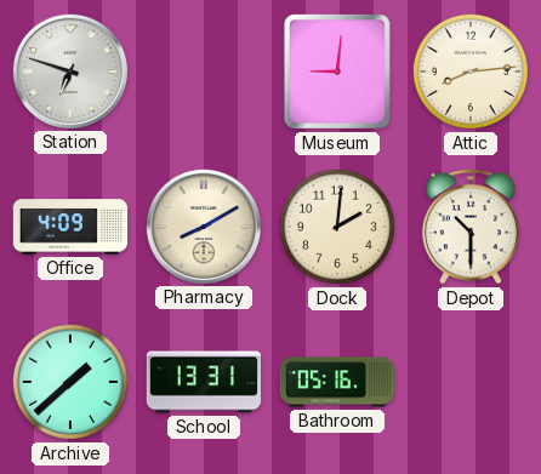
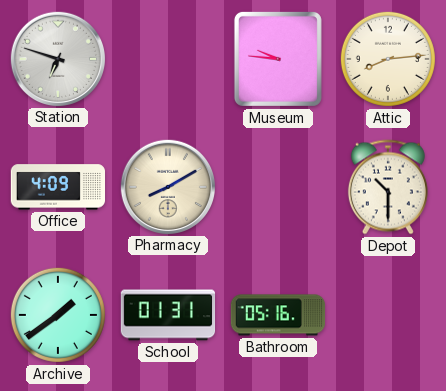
Museum: 9:01 -> 9:46
Dock: 2:01 -> none
Archive: 1:38 -> 1:39
School: 13:31 -> 01:31
